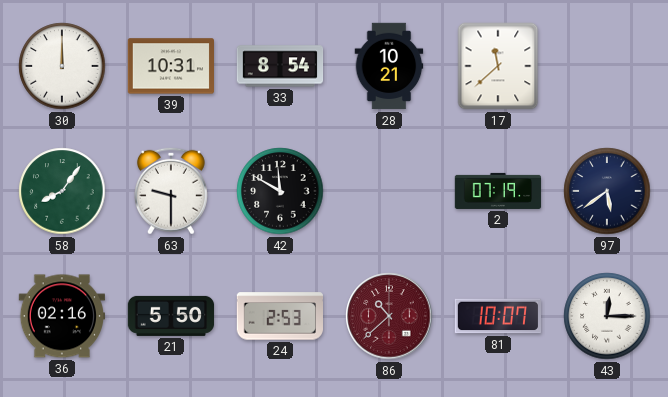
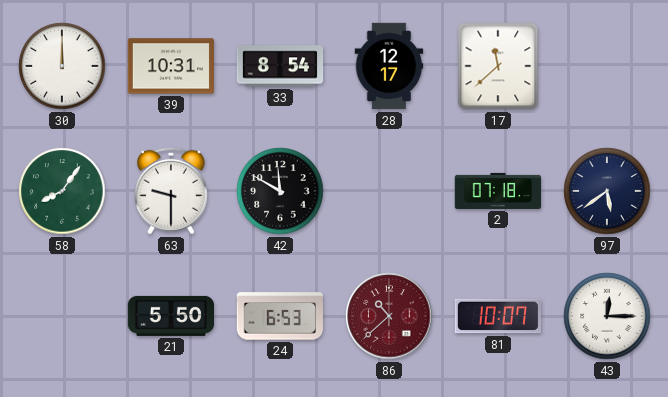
28: 10:21 -> 12:17
2: 07:19 -> 07:18
36: 02:16 -> none
24: 2:53 -> 6:53
